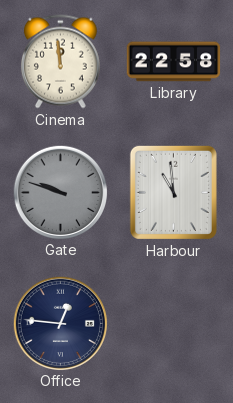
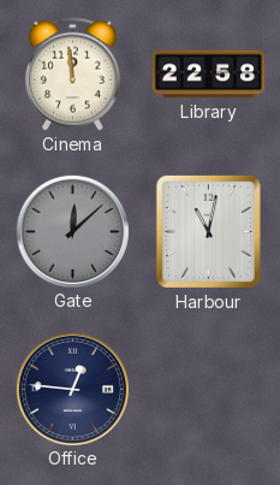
Gate: 9:48 -> 12:08
Harbour: 10:59 -> 11:02
